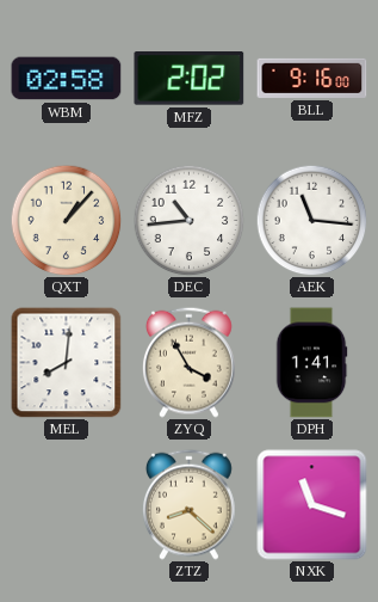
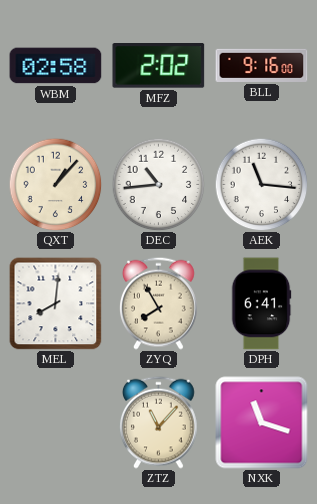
ZYQ: 3:55 -> 7:55
DPH: 1:41 -> 6:41
ZTZ: 8:22 -> 11:07
